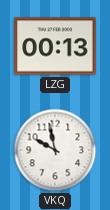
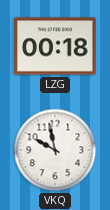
LZG: 00:13 -> 00:18
